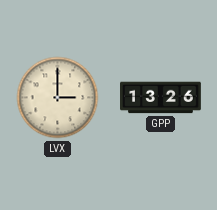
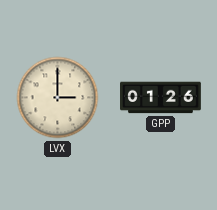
GPP: 13:26 -> 01:26
